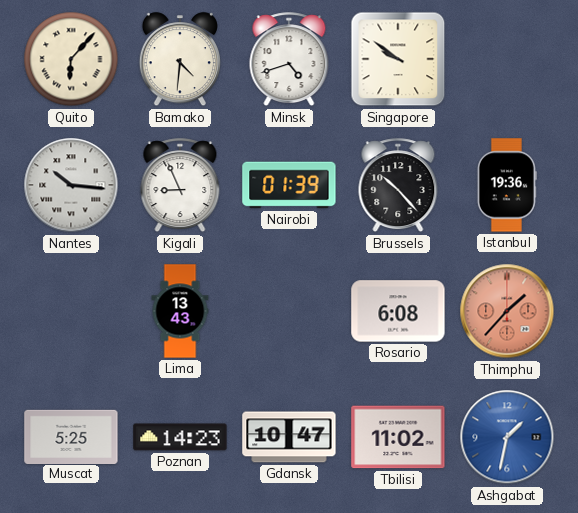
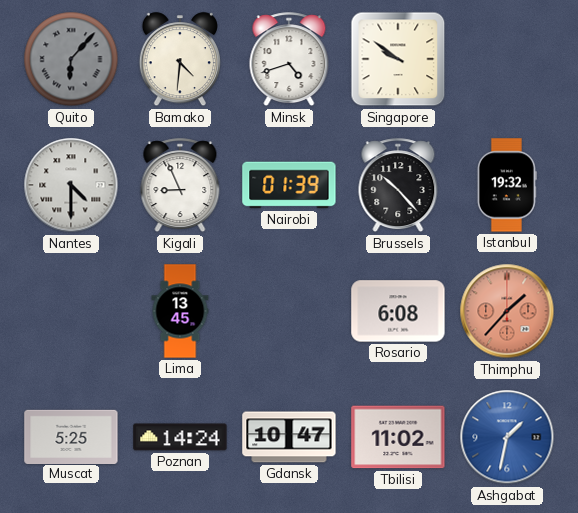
Quito dial: cream -> grey
Nantes: 10:16 -> 4:30
Istanbul: 19:36 -> 19:32
Lima: 13:43 -> 13:45
Poznan: 14:23 -> 14:24
